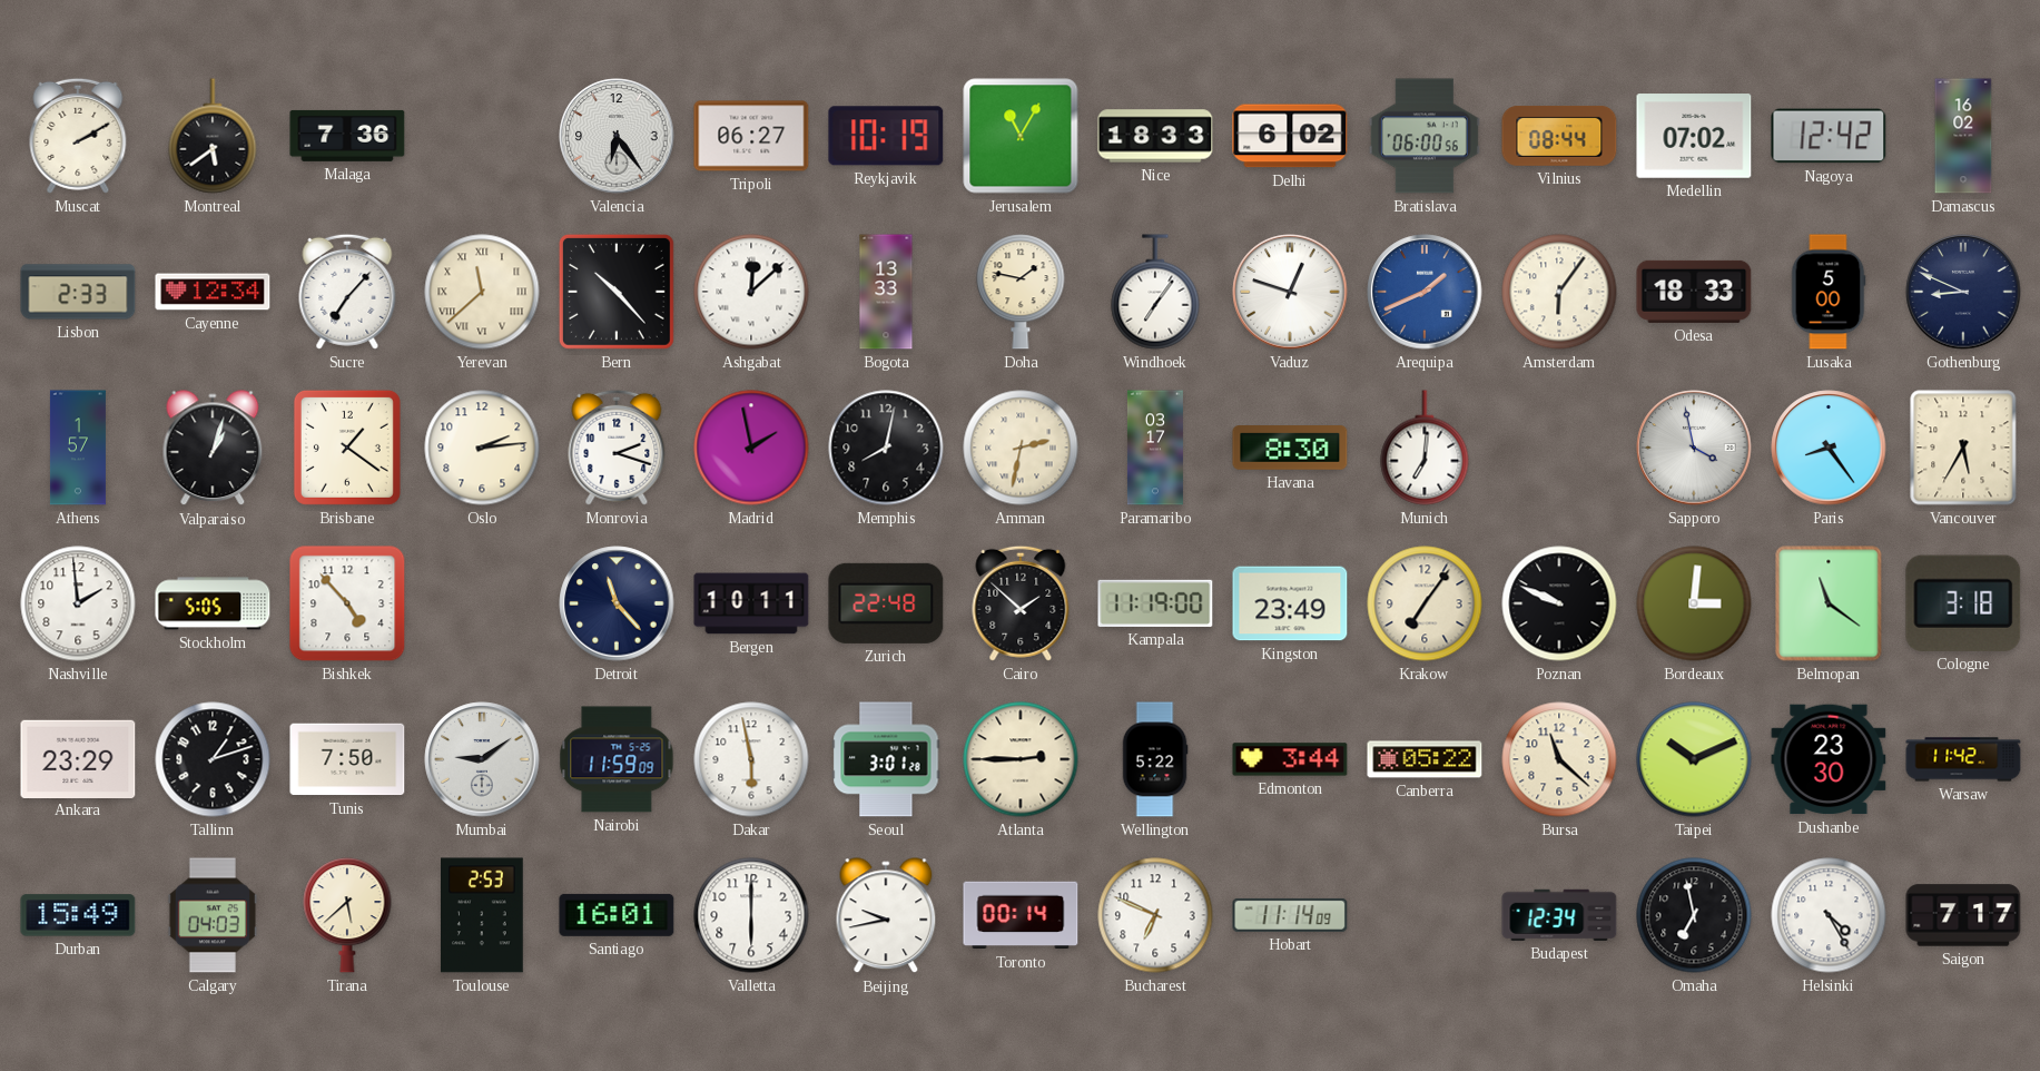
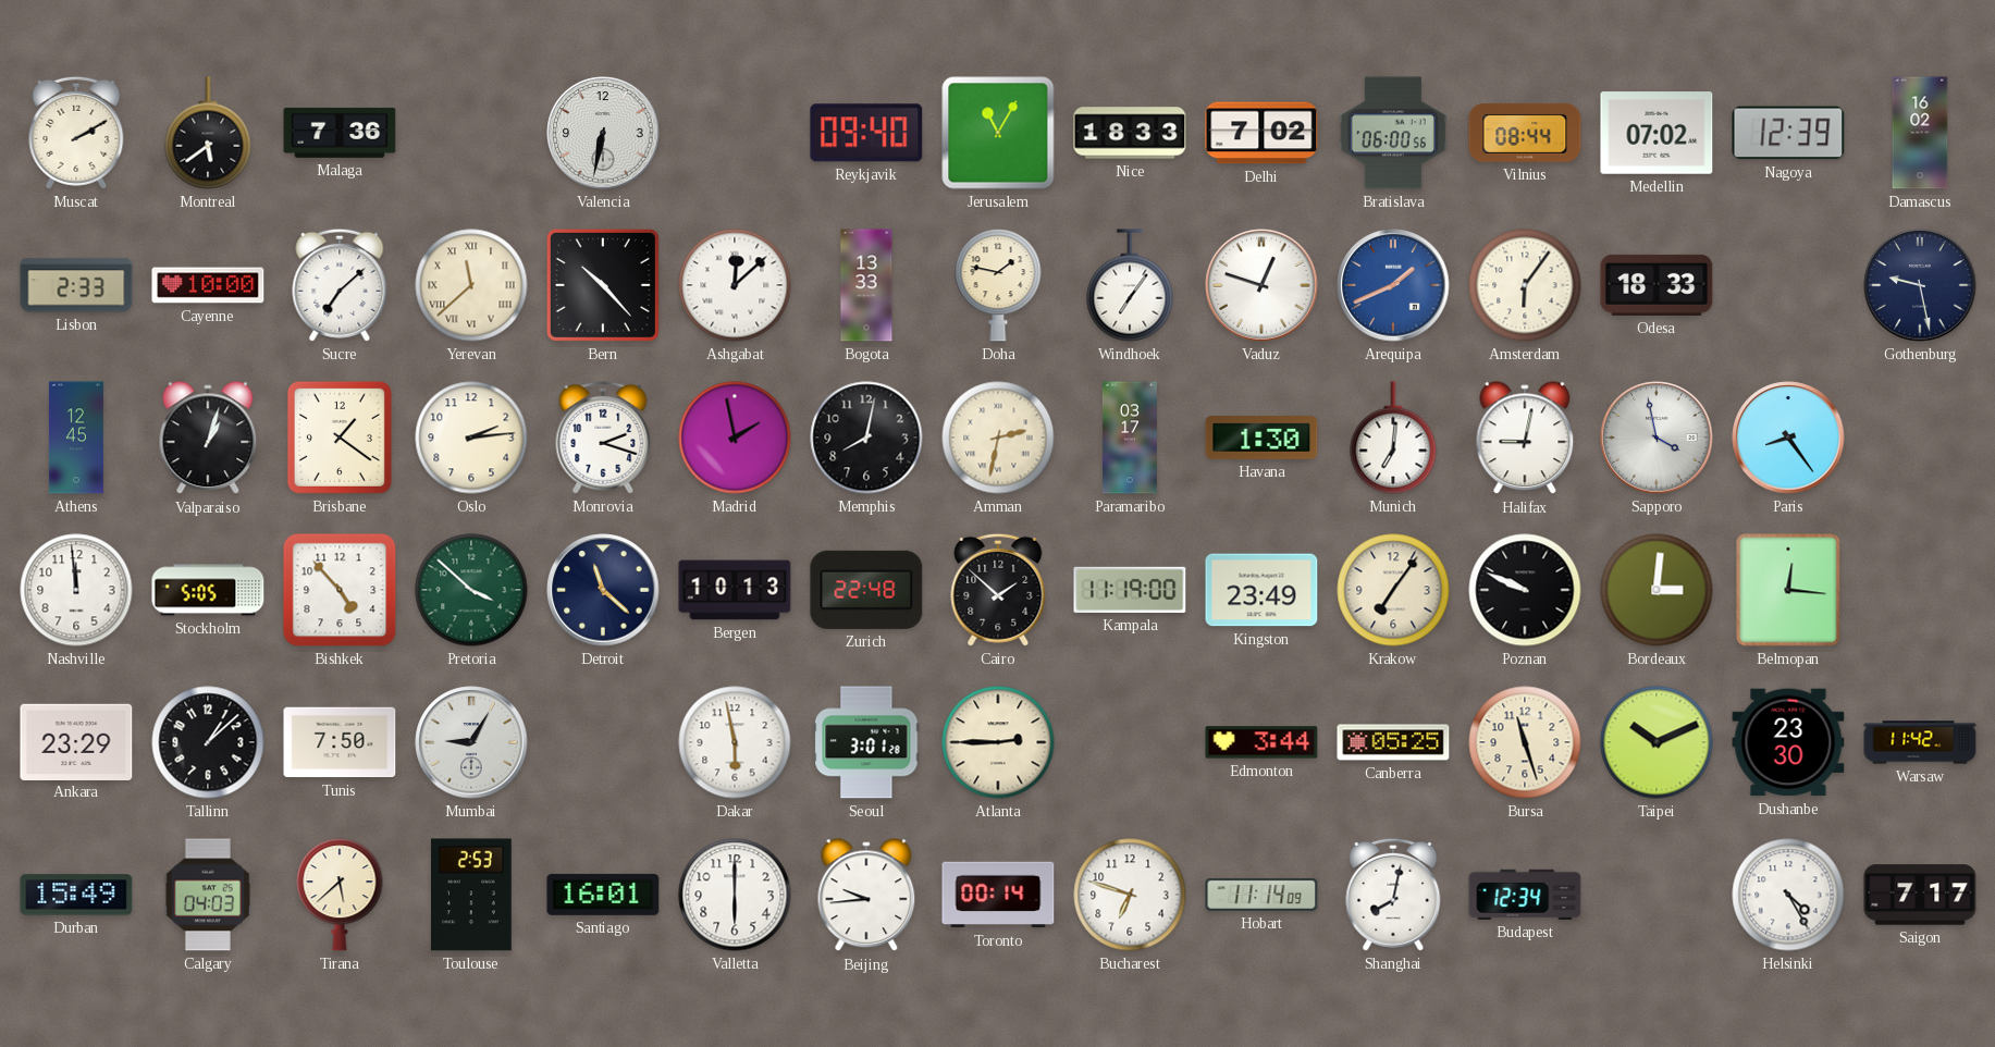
Valencia: 6:24 -> 6:32
Tripoli: 06:27 -> none
Reykjavik: 10:19 -> 09:40
Delhi: 6:02 -> 7:02
Nagoya: 12:42 -> 12:39
Cayenne: 12:34 -> 10:00
Sucre: 7:07 -> 7:08
Lusaka: 5:00 -> none
Gothenburg: 8:49 -> 9:28
Athens: 1:57 -> 12:45
Havana: 8:30 -> 1:30
Halifax: none -> 9:02
Vancouver: 5:35 -> none
Nashville: 1:59 -> 11:59
Pretoria: none -> 3:52
Detroit: 11:23 -> 11:22
Bergen: 10:11 -> 10:13
Belmopan: 11:21 -> 12:16
Cologne: 3:18 -> none
Tallinn: 1:12 -> 1:08
Mumbai: 9:09 -> 9:05
Nairobi: 11:59 -> none
Wellington: 5:22 -> none
Canberra: 05:22 -> 05:25
Bursa: 11:22 -> 11:27
Beijing: 9:43 -> 9:44
Bucharest: 6:49 -> 6:48
Shanghai: none -> 8:02
Omaha: 6:58 -> none
